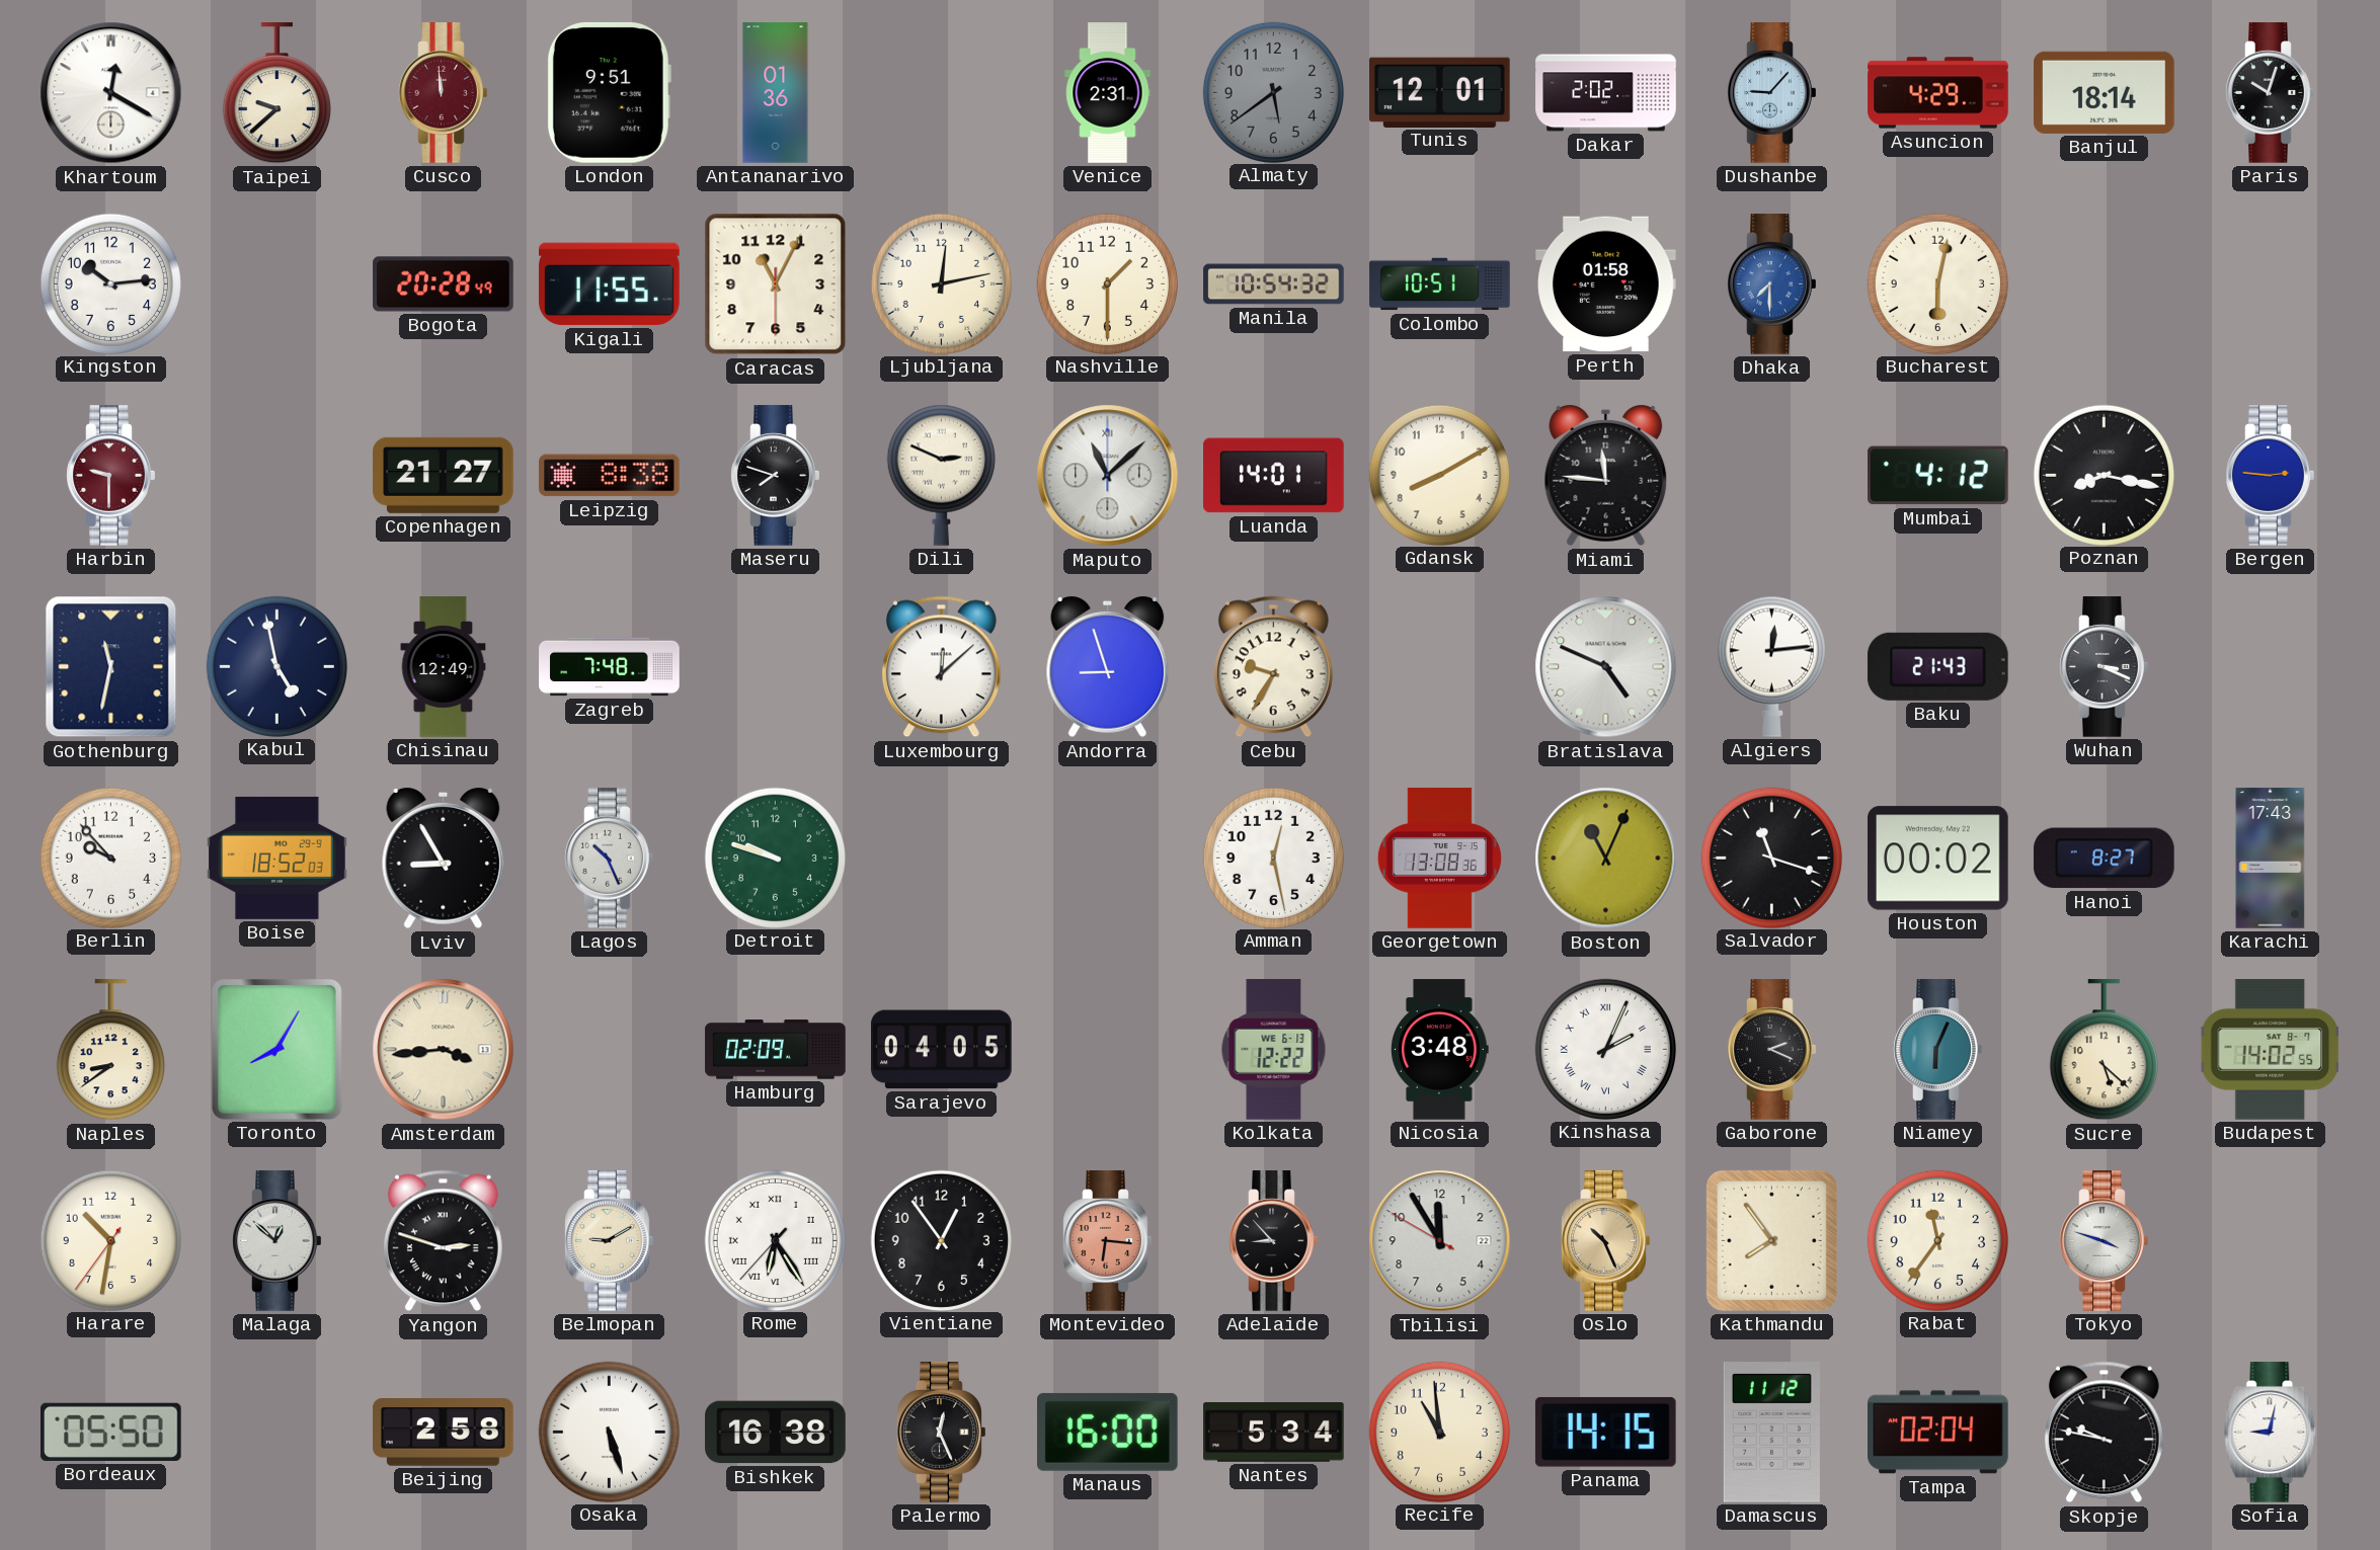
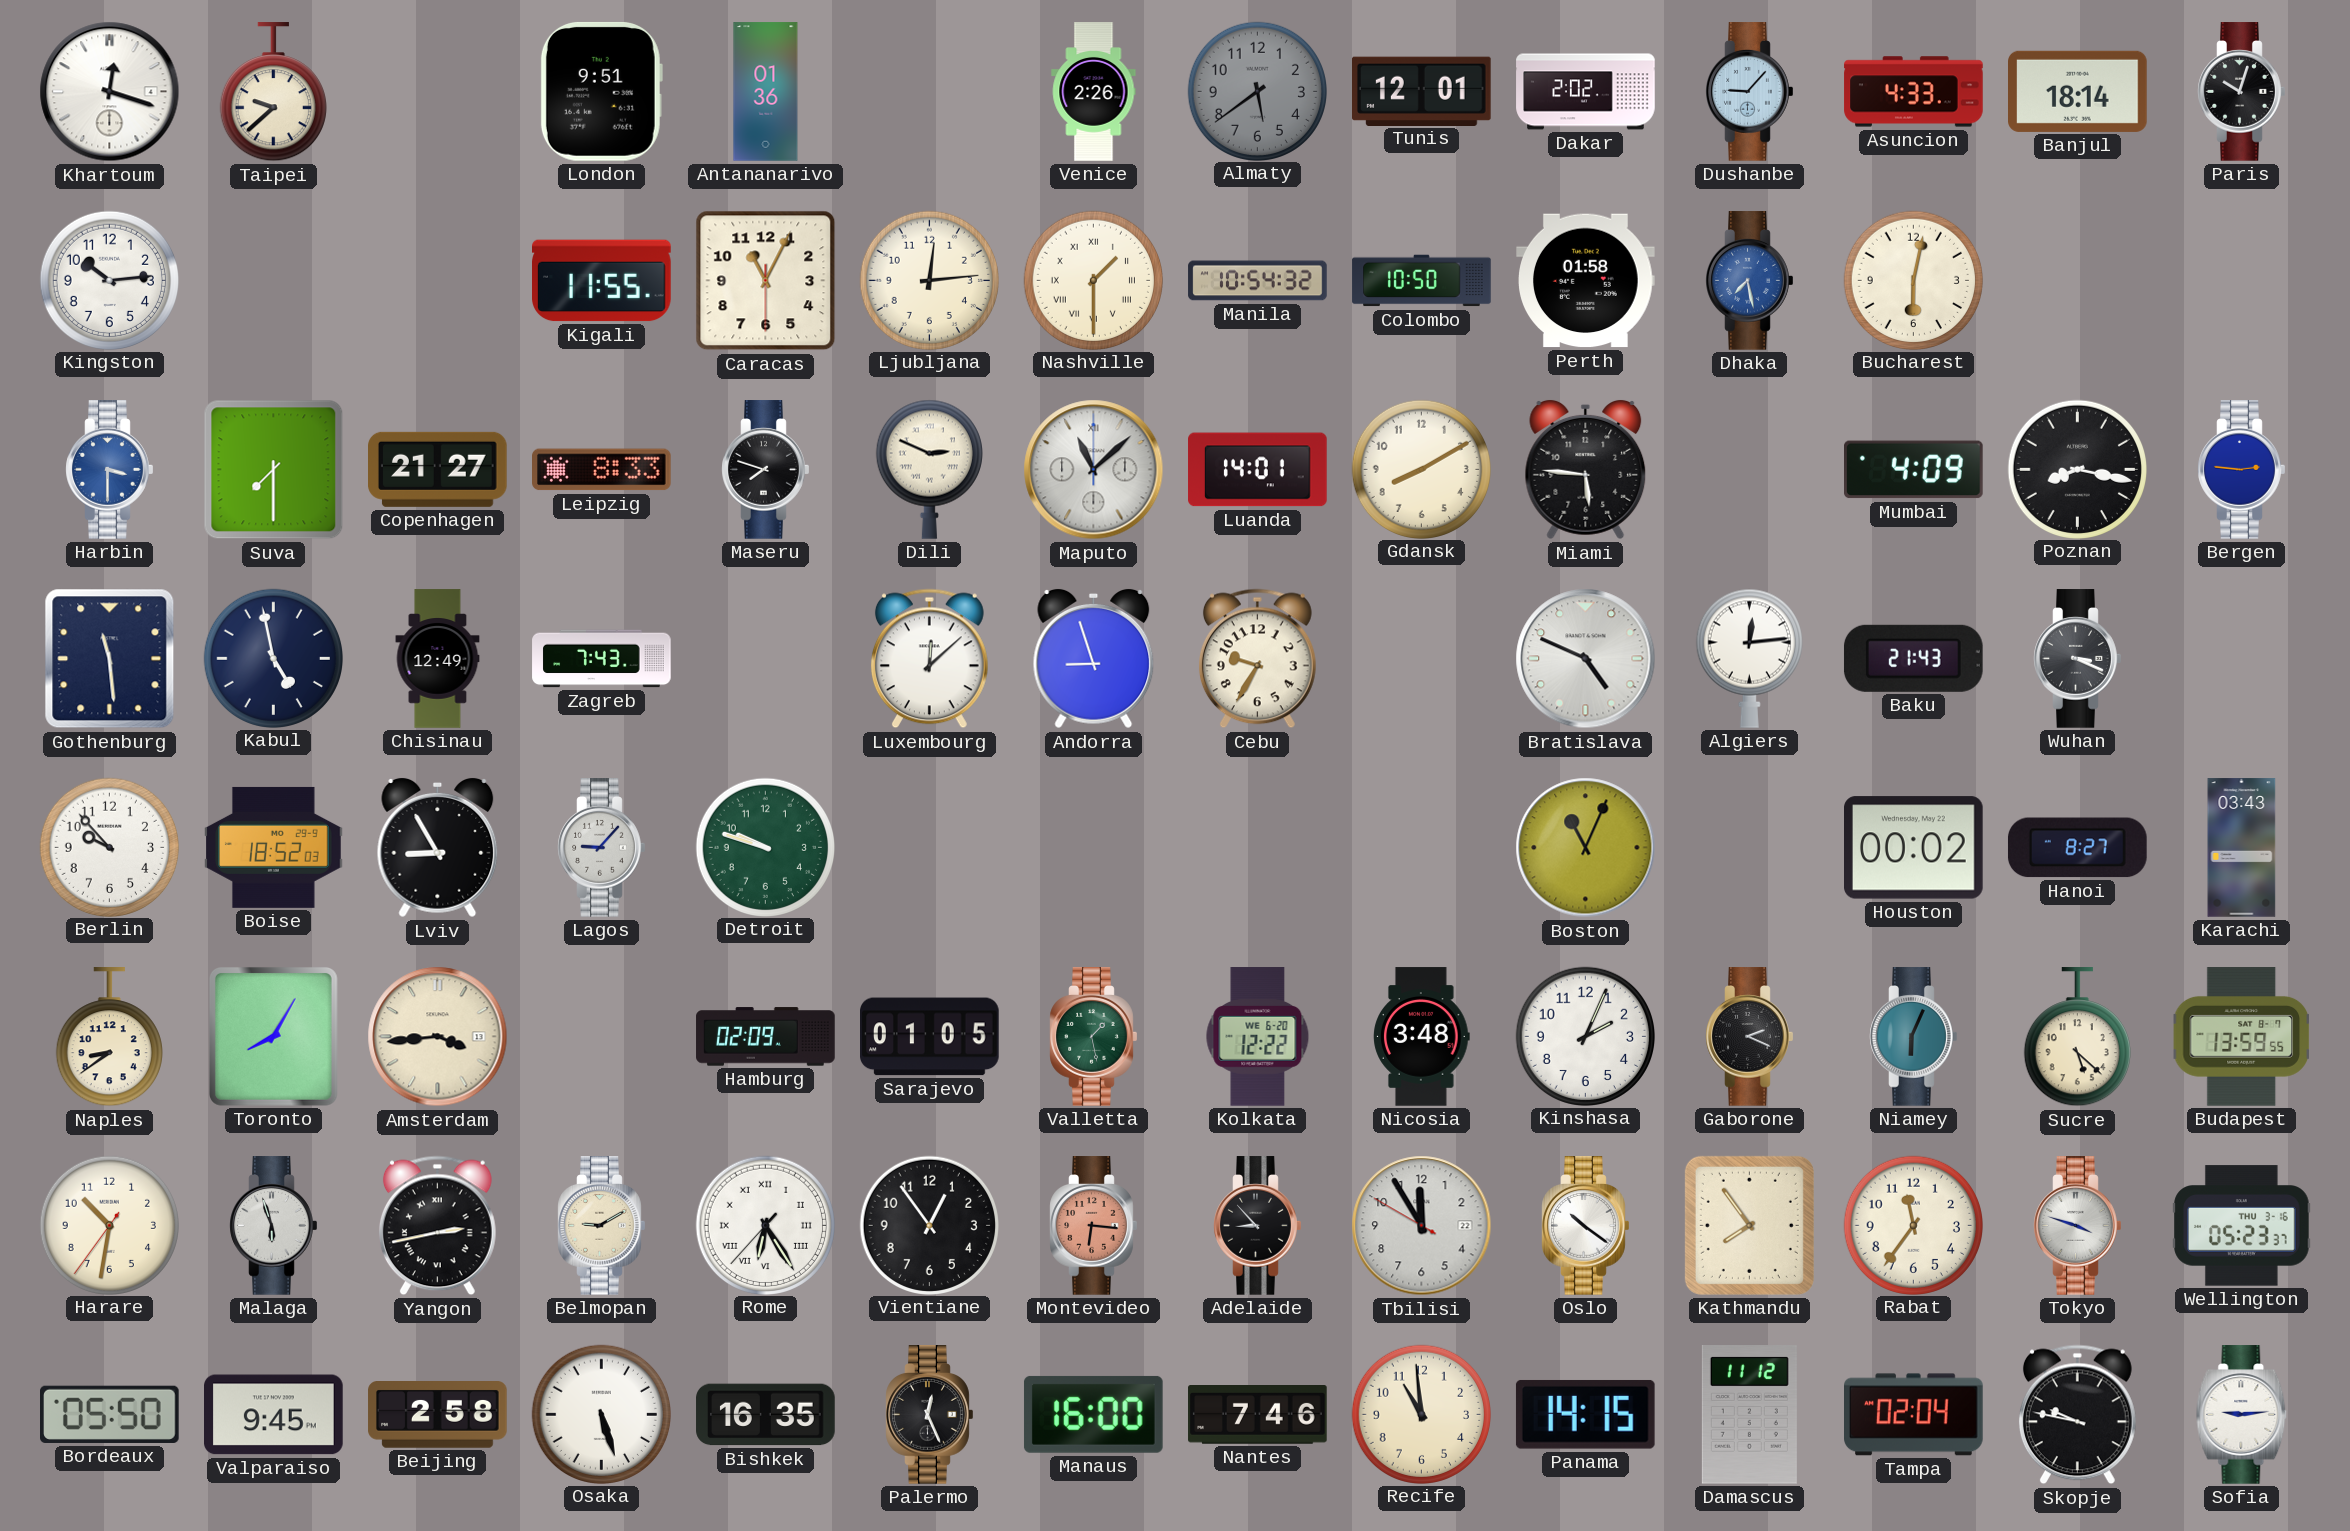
Khartoum: 12:20 -> 12:18
Cusco: 11:59 -> none
Venice: 2:31 -> 2:26
Asuncion: 4:29 -> 4:33
Bogota: 20:28 -> none
Ljubljana: 12:13 -> 12:14
Nashville numerals: Arabic -> Roman
Colombo: 10:51 -> 10:50
Dhaka: 7:30 -> 7:28
Harbin: 9:30 -> 3:30
Harbin dial: burgundy -> blue
Suva: none -> 7:30
Leipzig: 8:38 -> 8:33
Miami: 11:46 -> 5:46
Mumbai: 4:12 -> 4:09
Gothenburg: 11:32 -> 11:29
Zagreb: 7:48 -> 7:43
Lagos: 10:26 -> 9:07
Amman: 12:28 -> none
Georgetown: 13:08 -> none
Salvador: 11:18 -> none
Karachi: 17:43 -> 03:43
Sarajevo: 04:05 -> 01:05
Valletta: none -> 1:28
Kolkata date: WE 6-13 -> WE 6-20
Kinshasa numerals: Roman -> Arabic
Budapest: 14:02 -> 13:59
Malaga: 12:52 -> 5:57
Yangon: 2:48 -> 2:43
Oslo: 10:26 -> 10:21
Oslo dial: champagne -> white
Wellington: none -> 05:23
Valparaiso: none -> 9:45
Bishkek: 16:38 -> 16:35
Nantes: 5:34 -> 7:46
Sofia: 9:02 -> 9:14
